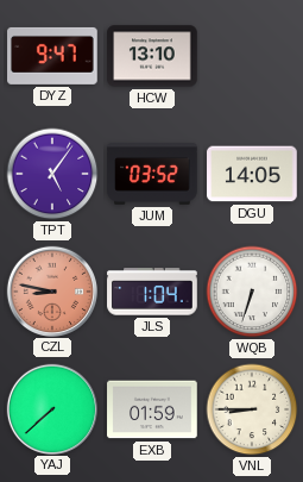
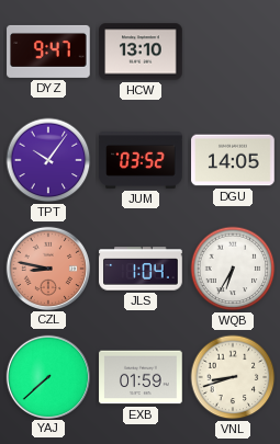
TPT: 5:06 -> 10:06
WQB: 6:33 -> 6:35
VNL: 8:45 -> 8:42
